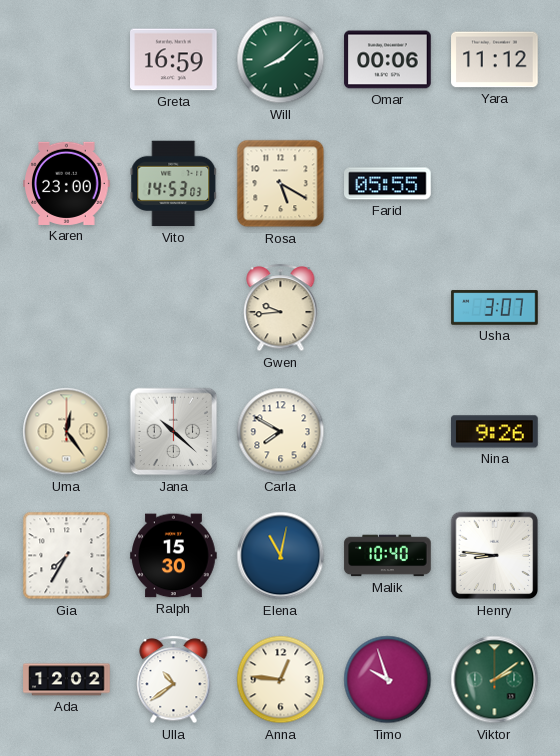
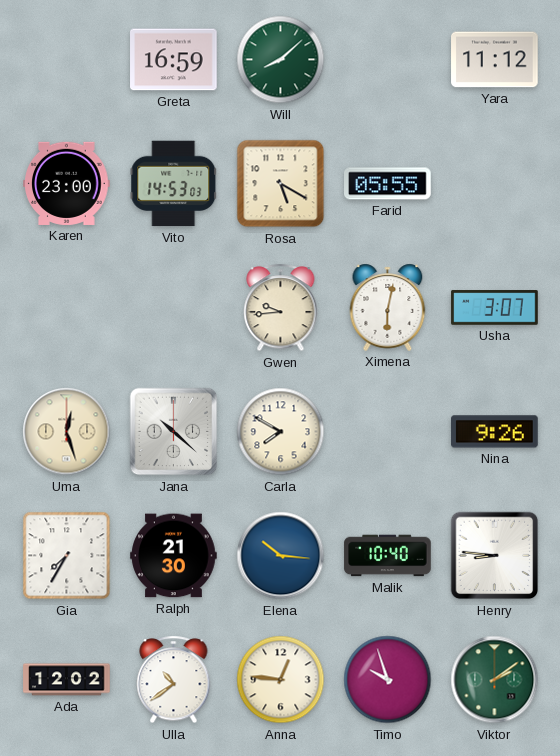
Omar: 00:06 -> none
Ximena: none -> 6:02
Uma: 12:24 -> 12:27
Ralph: 15:30 -> 21:30
Elena: 11:02 -> 10:16
